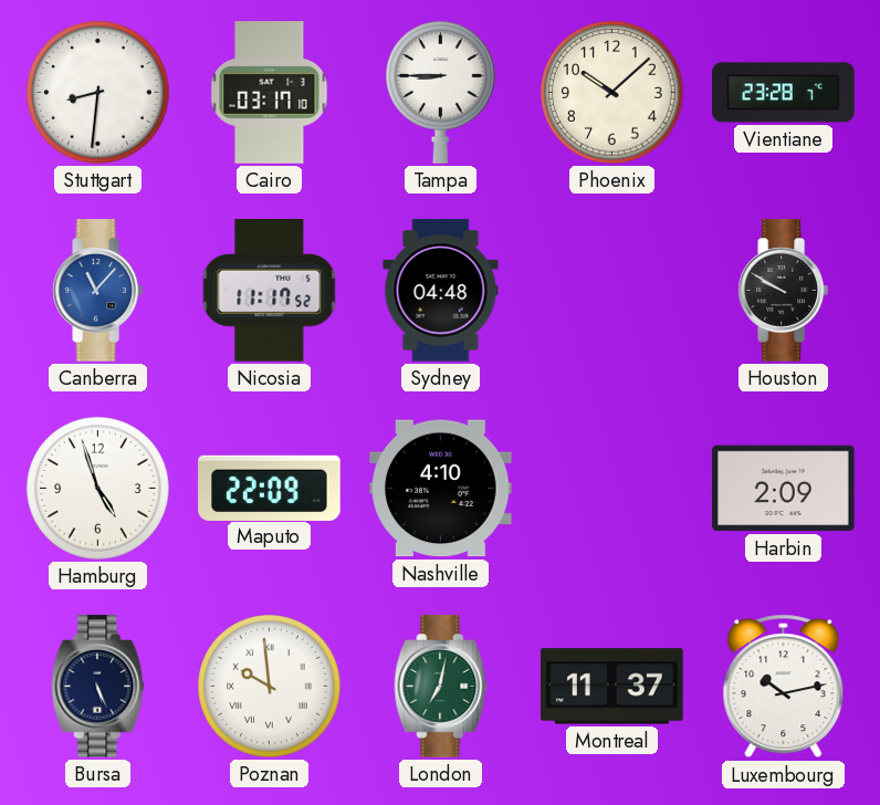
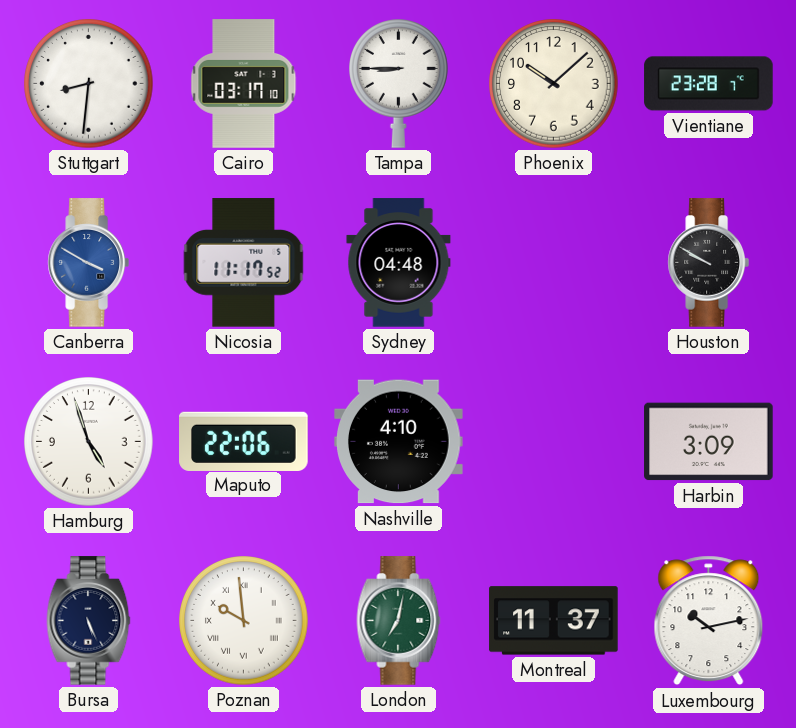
Canberra: 11:07 -> 3:50
Maputo: 22:09 -> 22:06
Harbin: 2:09 -> 3:09
